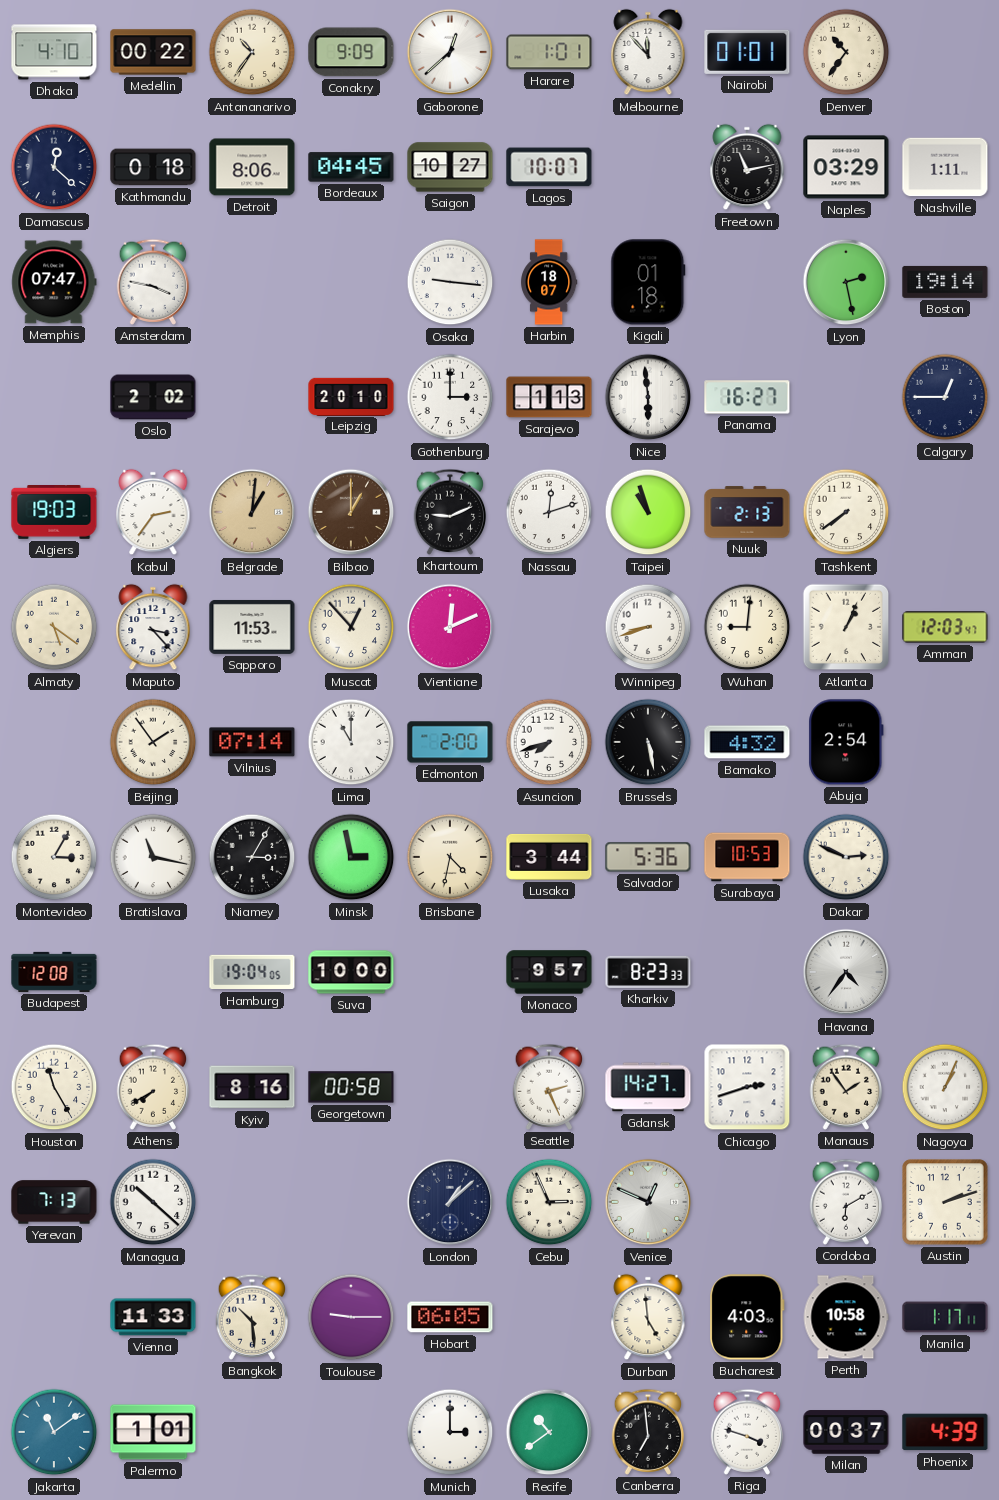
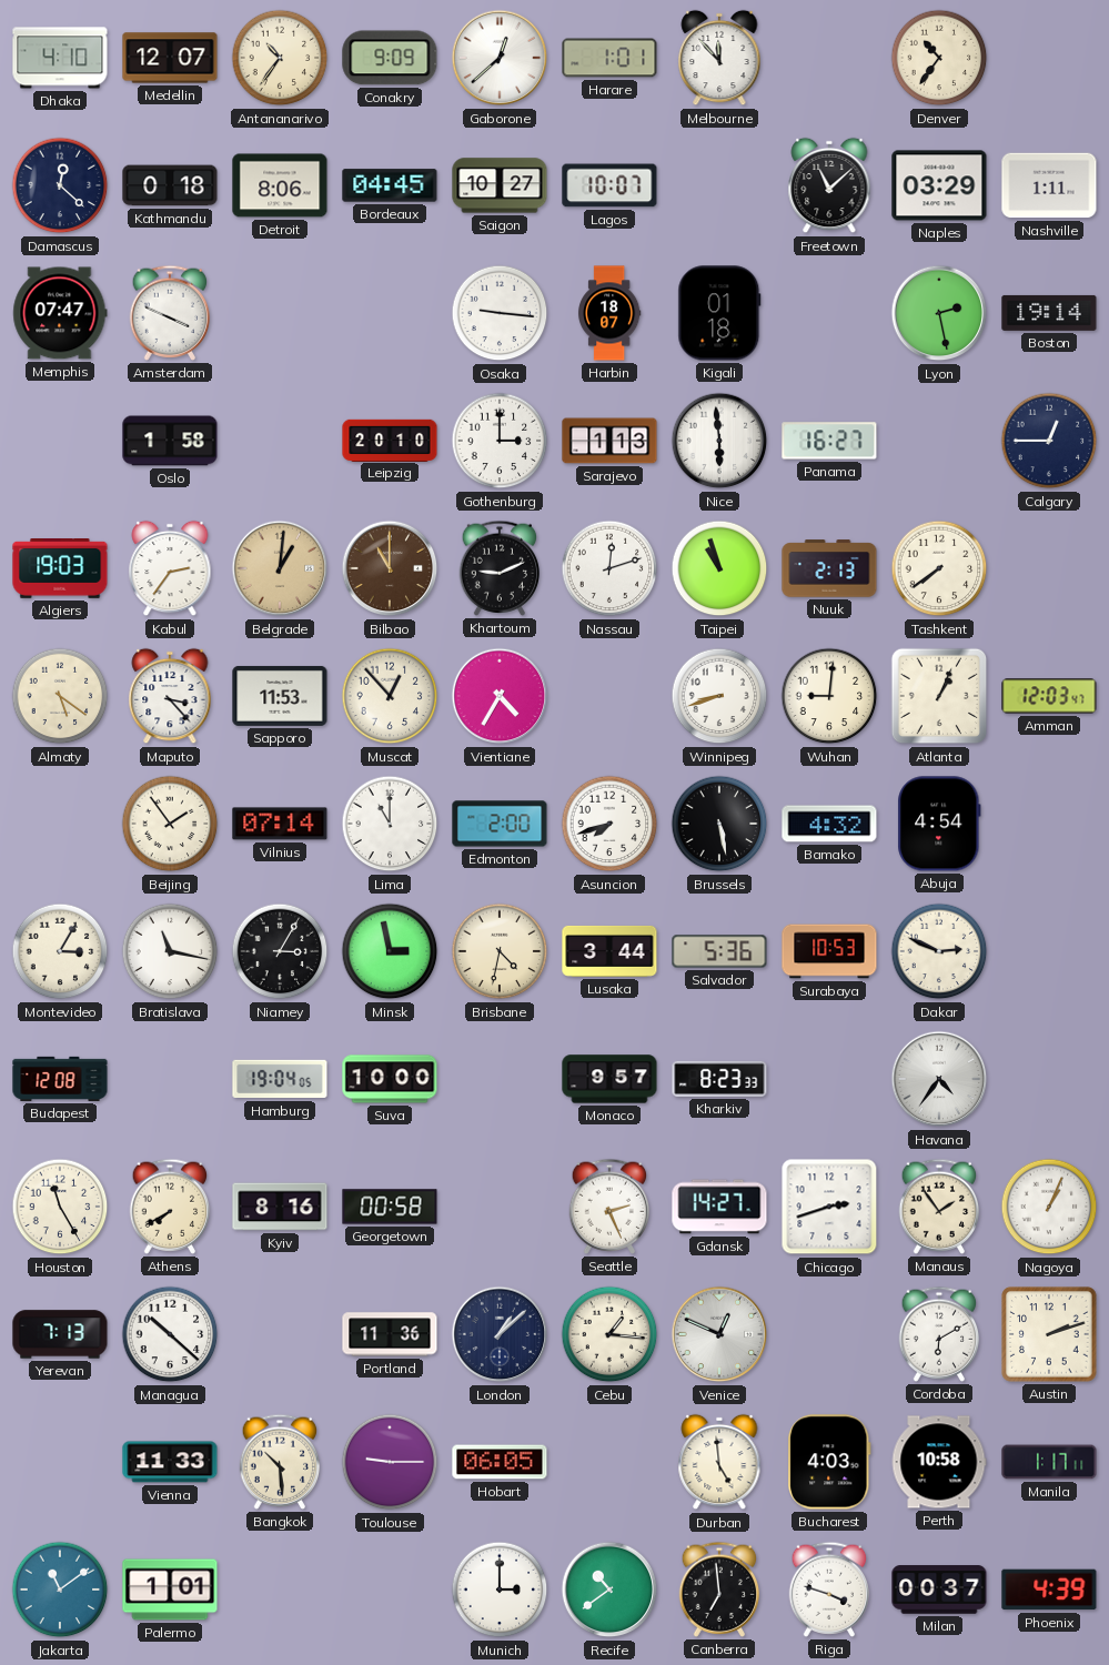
Medellin: 00:22 -> 12:07
Nairobi: 01:01 -> none
Freetown: 11:13 -> 11:08
Amsterdam: 3:47 -> 3:49
Oslo: 2:02 -> 1:58
Bilbao: 1:00 -> 11:00
Vientiane: 12:11 -> 4:35
Abuja: 2:54 -> 4:54
Portland: none -> 11:36
Cebu: 2:56 -> 1:16
